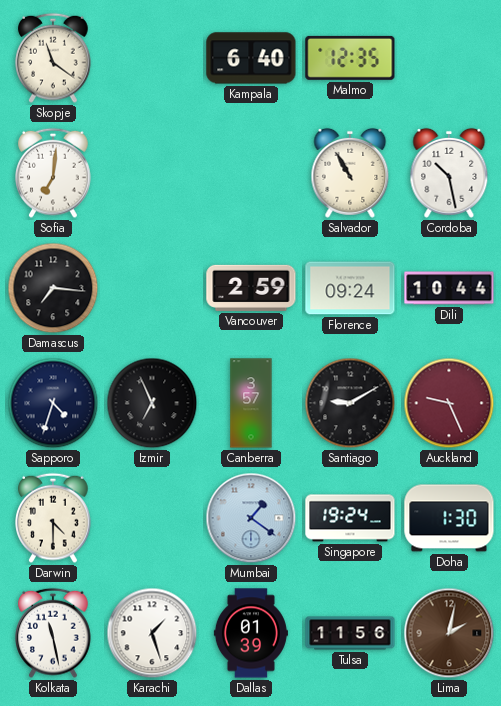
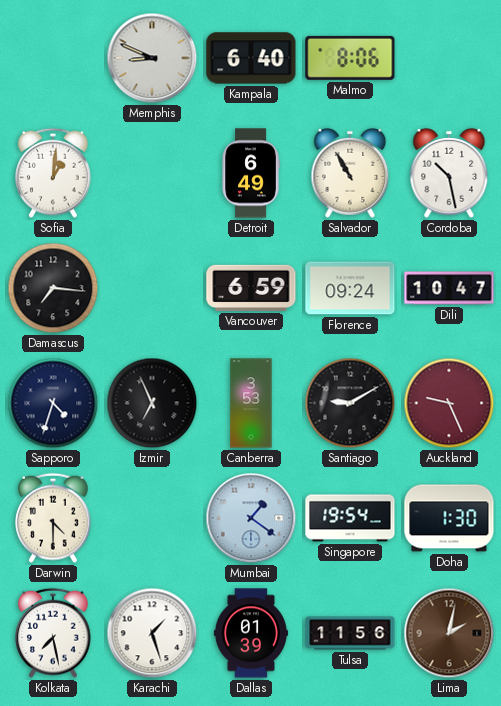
Skopje: 11:21 -> none
Memphis: none -> 8:49
Malmo: 12:35 -> 8:06
Sofia: 7:01 -> 1:01
Detroit: none -> 6:49
Vancouver: 2:59 -> 6:59
Dili: 10:44 -> 10:47
Canberra: 3:57 -> 3:53
Singapore: 19:24 -> 19:54
Kolkata: 11:28 -> 7:28
